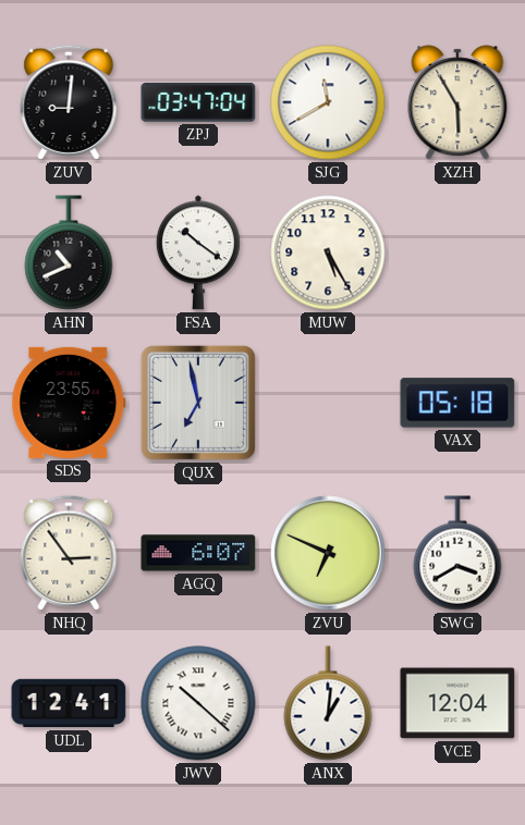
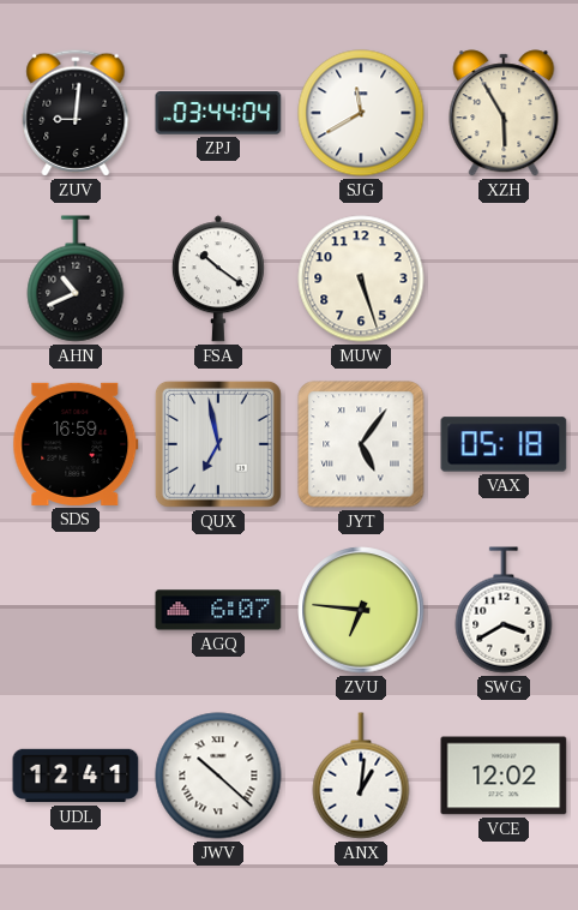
ZPJ: 03:47 -> 03:44
MUW: 5:25 -> 5:27
SDS: 23:55 -> 16:59
JYT: none -> 5:06
NHQ: 2:54 -> none
ZVU: 6:49 -> 6:46
VCE: 12:04 -> 12:02
